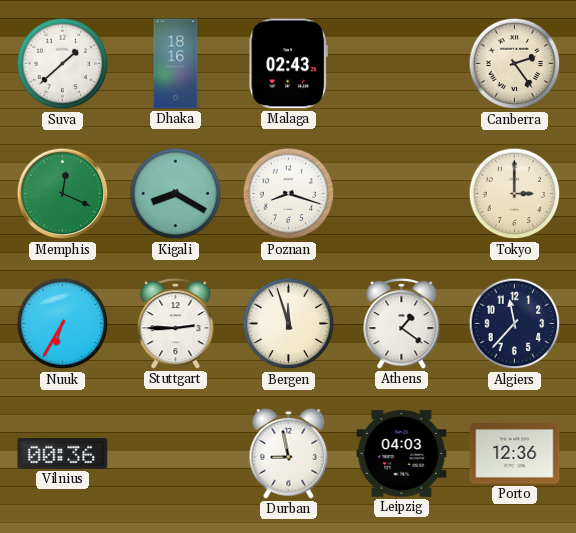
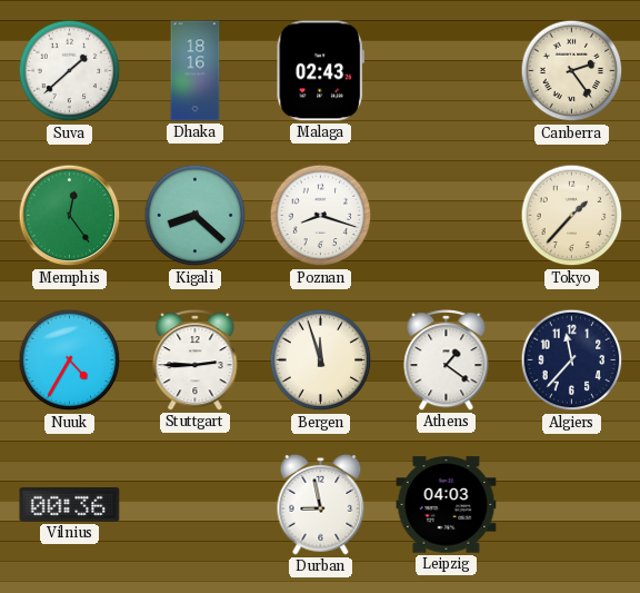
Memphis: 12:19 -> 12:24
Kigali: 8:20 -> 8:22
Tokyo: 3:00 -> 1:37
Nuuk: 6:35 -> 4:35
Porto: 12:36 -> none
